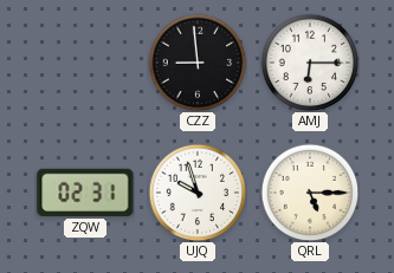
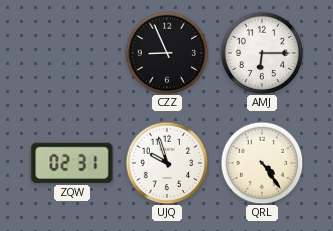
CZZ: 8:59 -> 8:56
QRL: 5:15 -> 4:24
